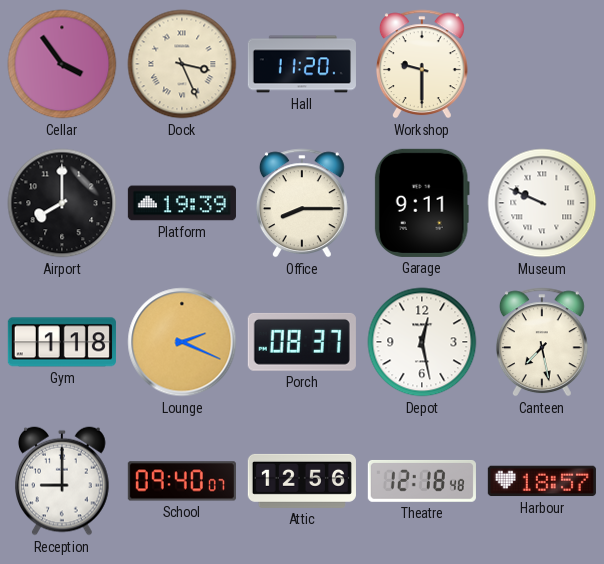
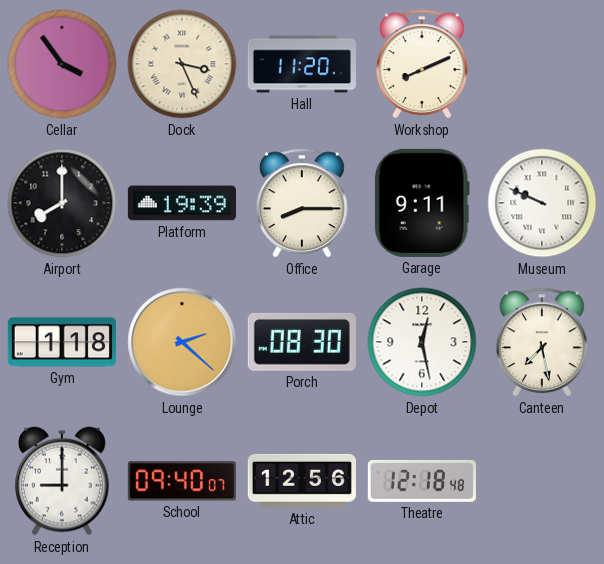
Workshop: 9:30 -> 8:11
Lounge: 2:19 -> 2:22
Porch: 08:37 -> 08:30
Harbour: 18:57 -> none
